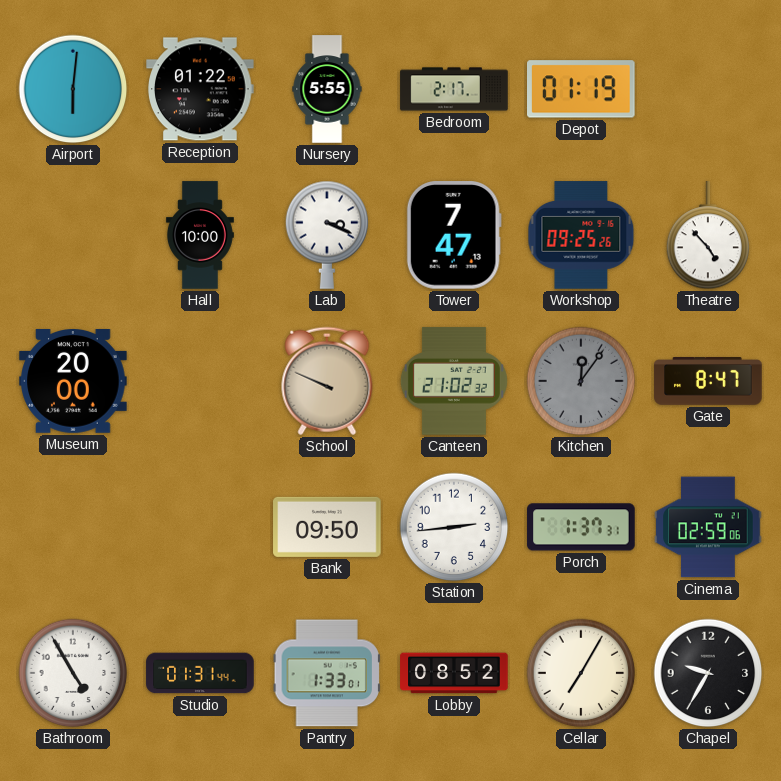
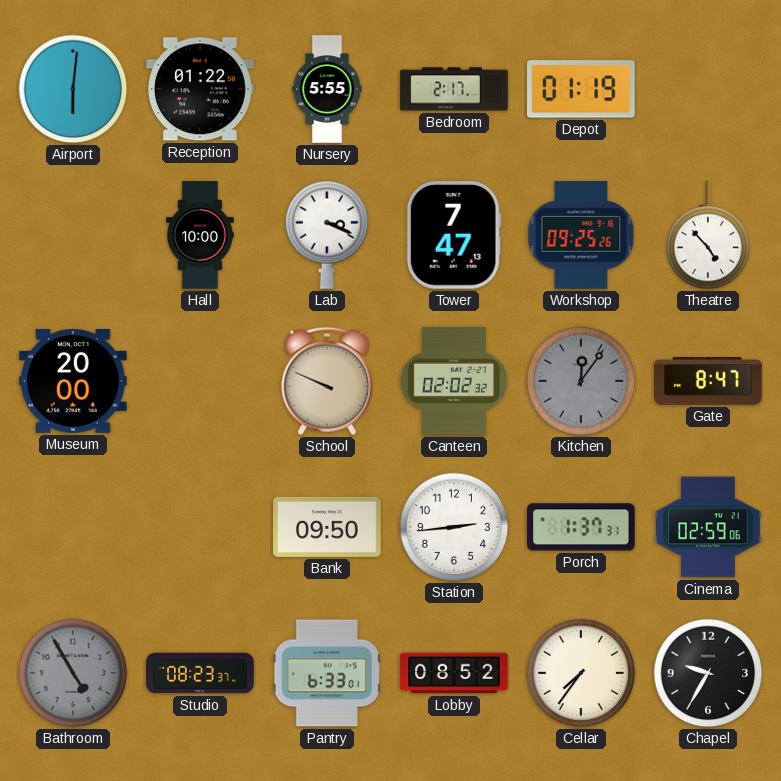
Canteen: 21:02 -> 02:02
Bathroom dial: white -> grey
Studio: 01:31 -> 08:23
Pantry: 1:33 -> 6:33
Cellar: 7:05 -> 7:36
